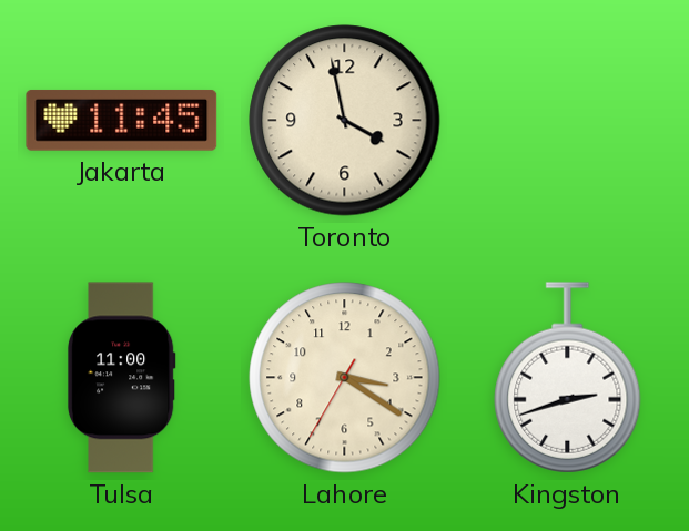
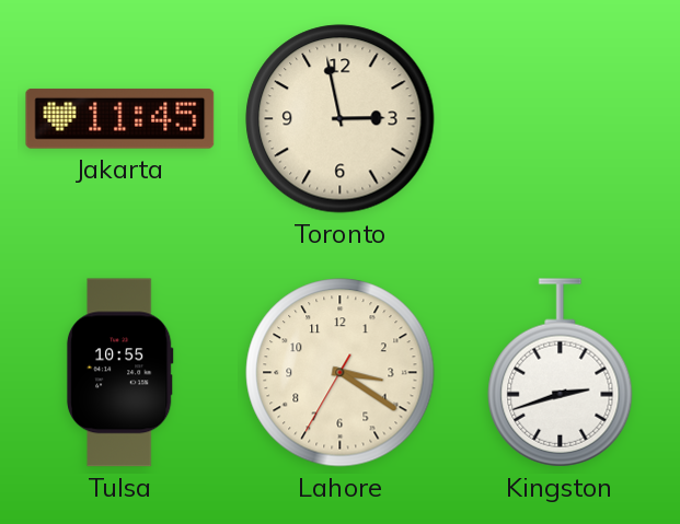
Toronto: 3:58 -> 2:58
Tulsa: 11:00 -> 10:55
